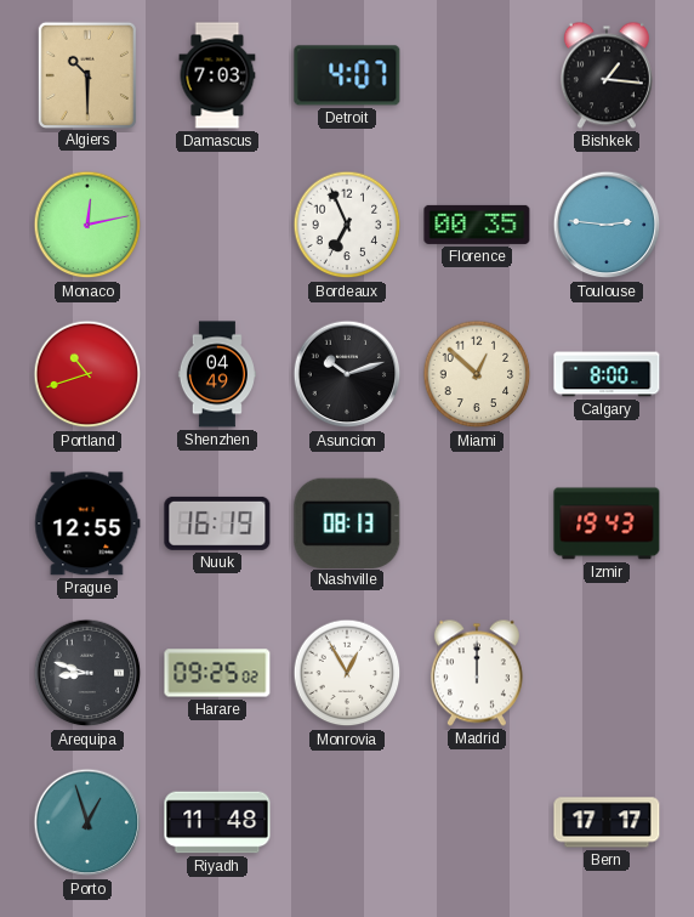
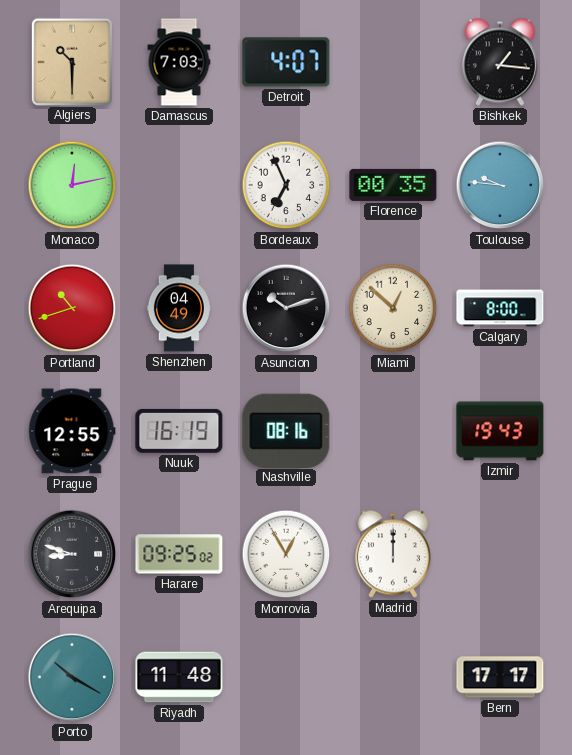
Toulouse: 2:46 -> 9:46
Nashville: 08:13 -> 08:16
Porto: 12:57 -> 10:20
